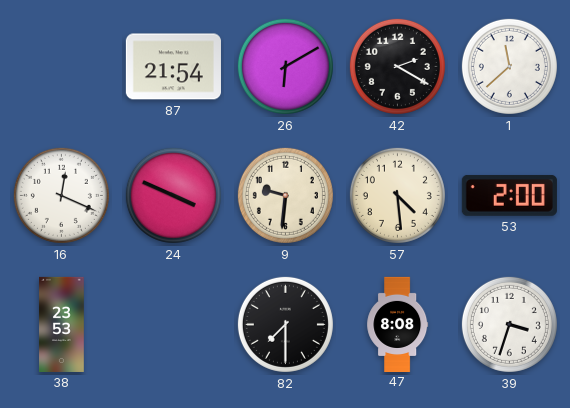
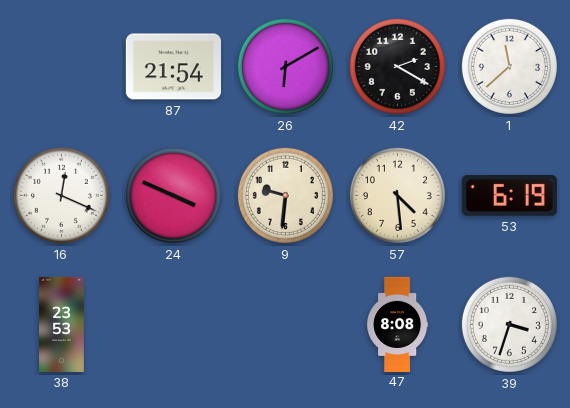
53: 2:00 -> 6:19
82: 7:30 -> none
